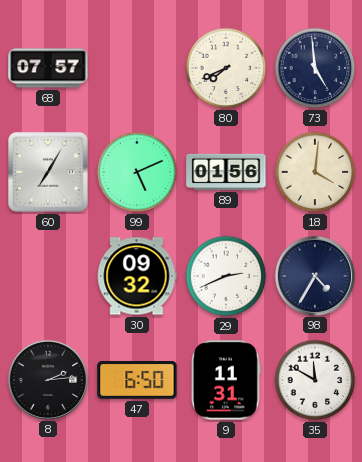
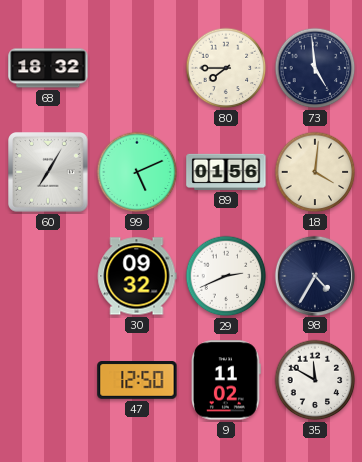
68: 07:57 -> 18:32
80: 7:41 -> 7:45
8: 2:14 -> none
47: 6:50 -> 12:50
9: 11:31 -> 11:02
